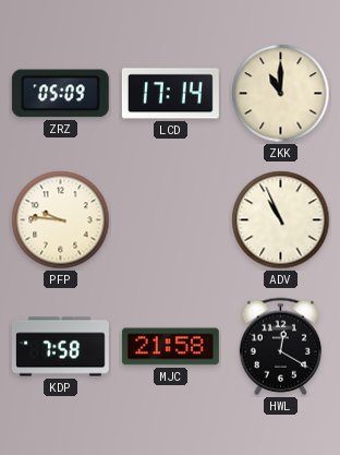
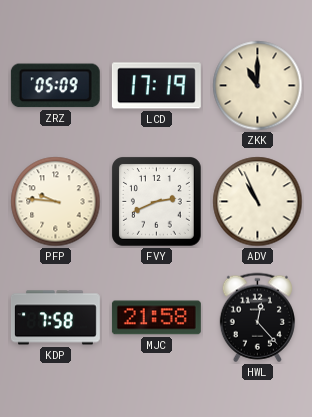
LCD: 17:14 -> 17:19
FVY: none -> 2:41
HWL: 12:20 -> 12:23
